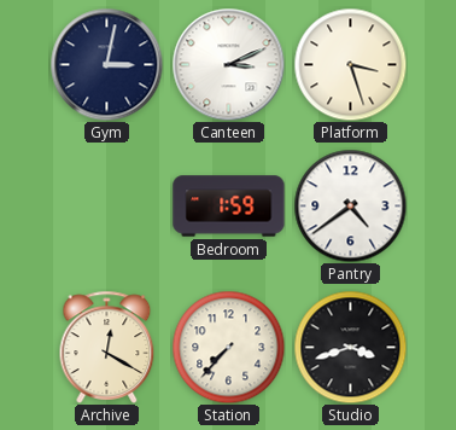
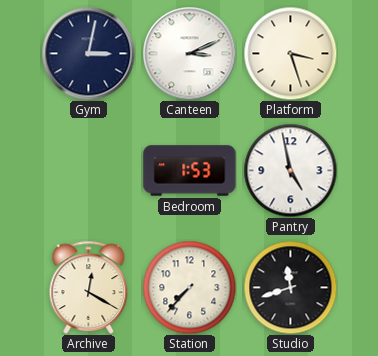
Bedroom: 1:59 -> 1:53
Pantry: 4:39 -> 4:58
Studio: 3:42 -> 11:42
